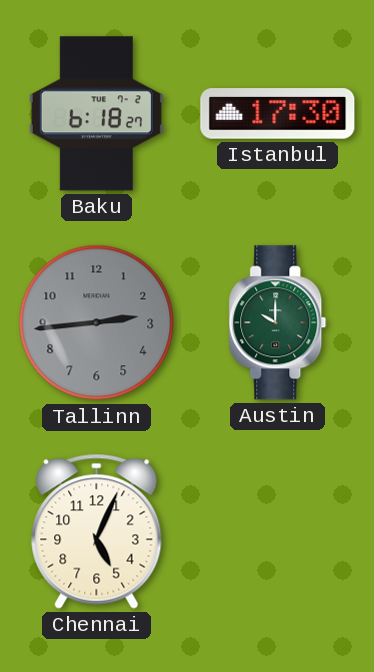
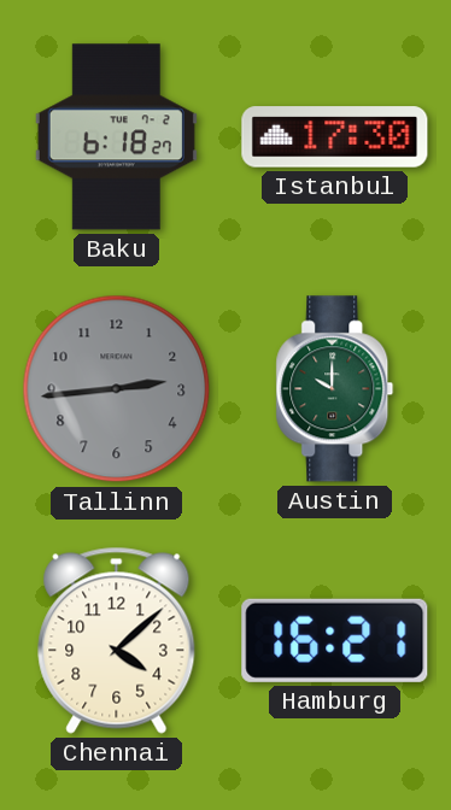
Chennai: 5:04 -> 4:08
Hamburg: none -> 16:21
